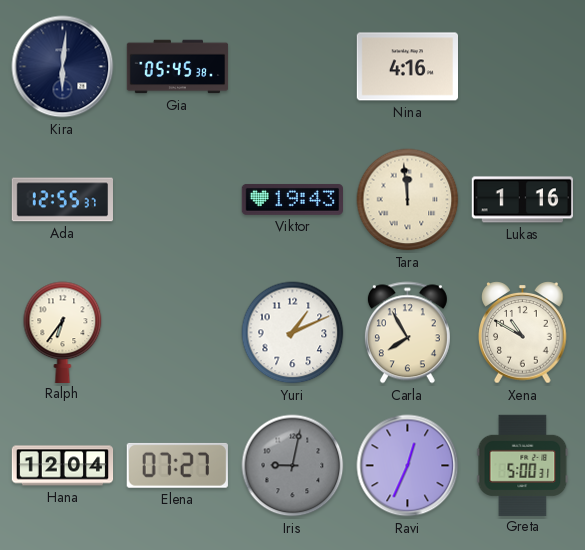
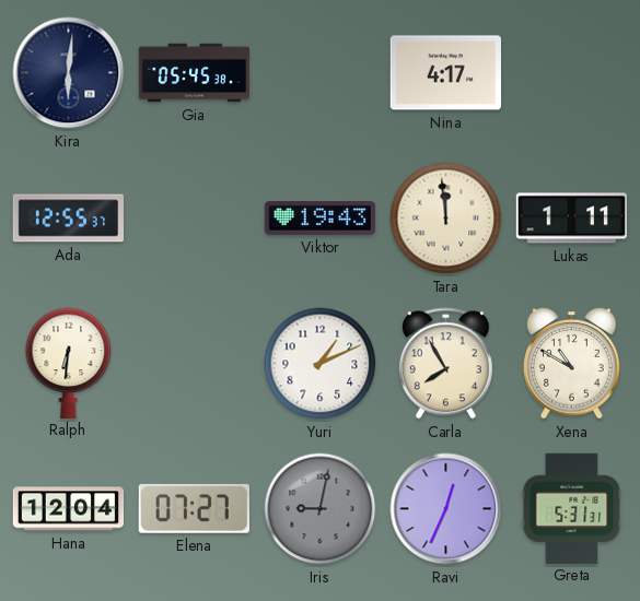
Nina: 4:16 -> 4:17
Lukas: 1:16 -> 1:11
Ralph: 6:36 -> 6:31
Greta: 5:00 -> 5:31
